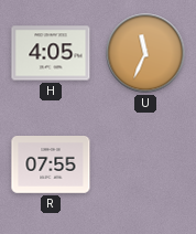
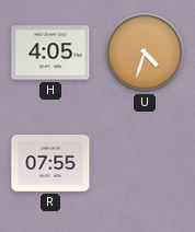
U: 11:34 -> 4:33
